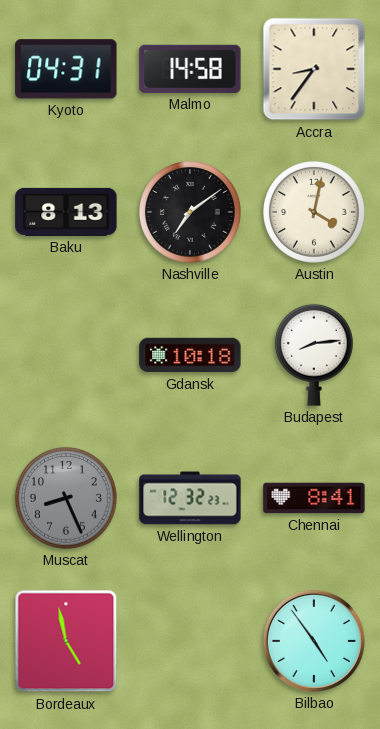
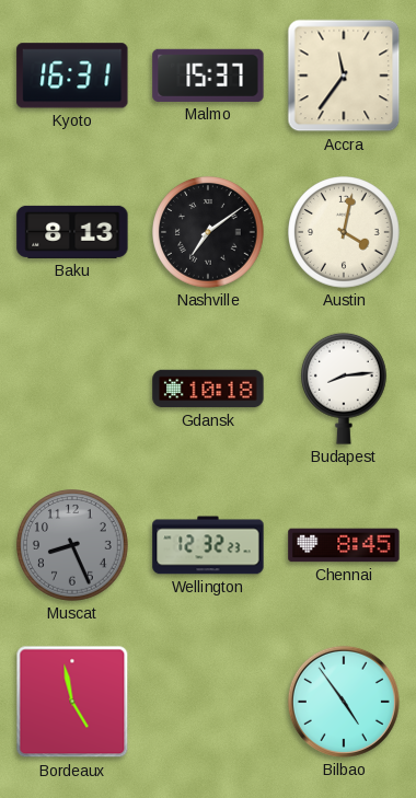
Kyoto: 04:31 -> 16:31
Malmo: 14:58 -> 15:37
Accra: 8:36 -> 11:36
Chennai: 8:41 -> 8:45
